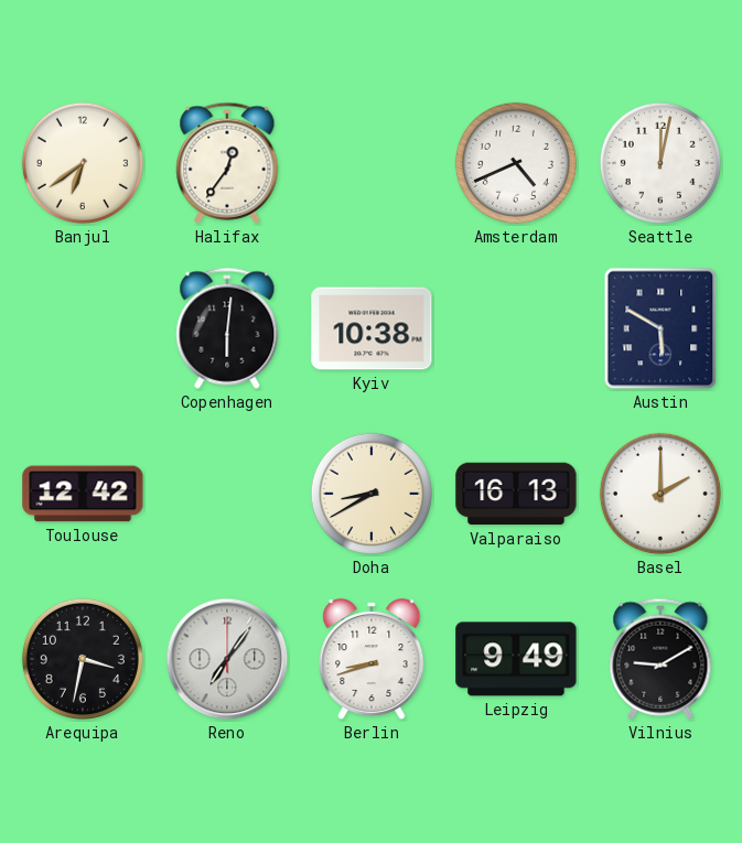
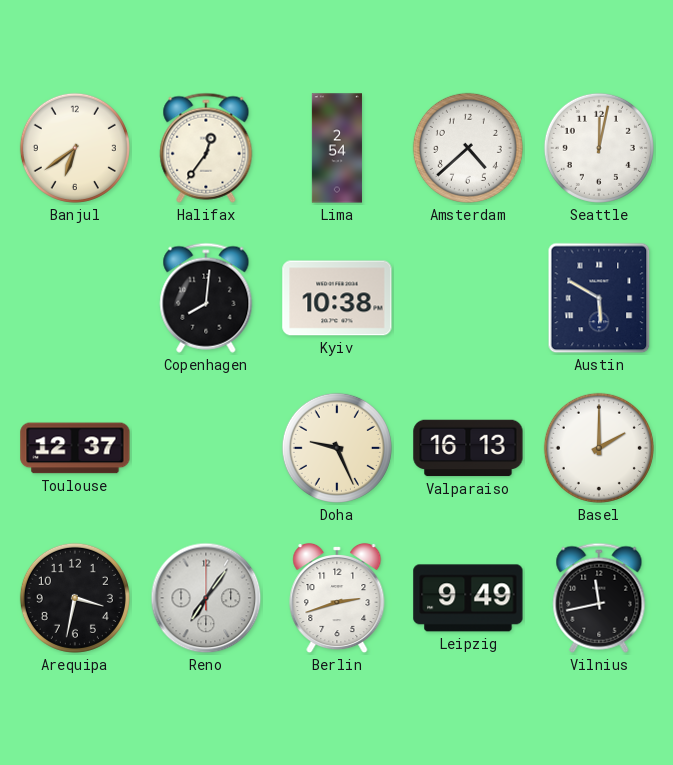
Lima: none -> 2:54
Amsterdam: 4:41 -> 4:38
Copenhagen: 6:01 -> 8:01
Toulouse: 12:42 -> 12:37
Doha: 8:40 -> 9:26
Berlin: 8:42 -> 2:42
Vilnius: 9:10 -> 11:43
